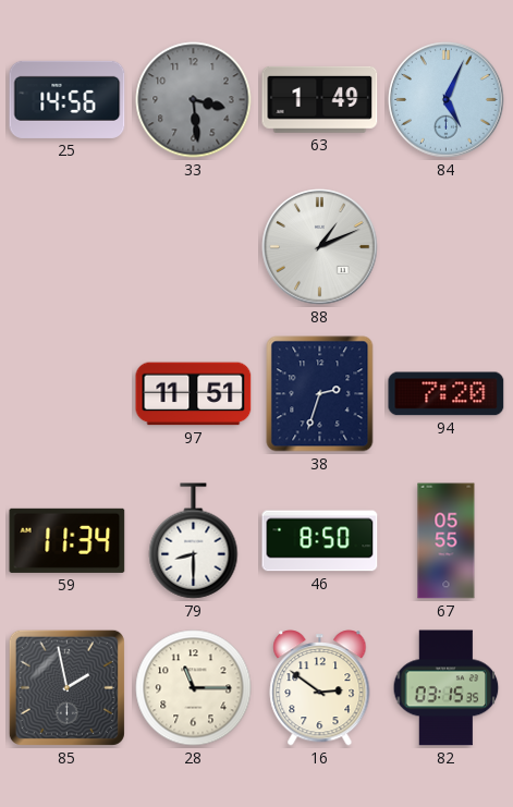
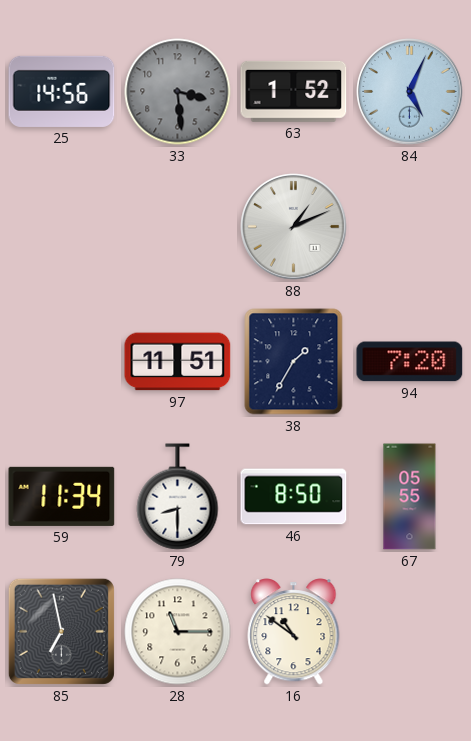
63: 1:49 -> 1:52
38: 2:33 -> 1:35
85: 1:58 -> 6:58
16: 2:51 -> 10:51
82: 03:15 -> none
